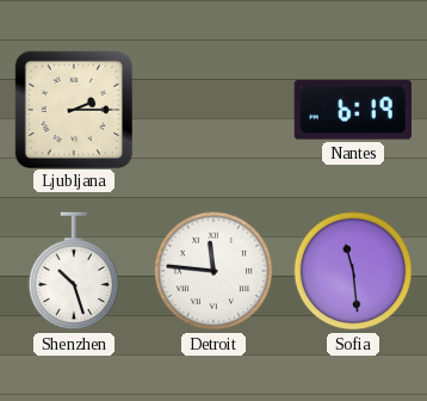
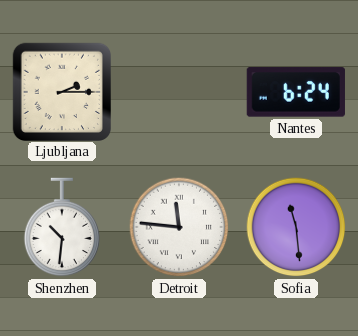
Nantes: 6:19 -> 6:24
Shenzhen: 10:27 -> 10:31
